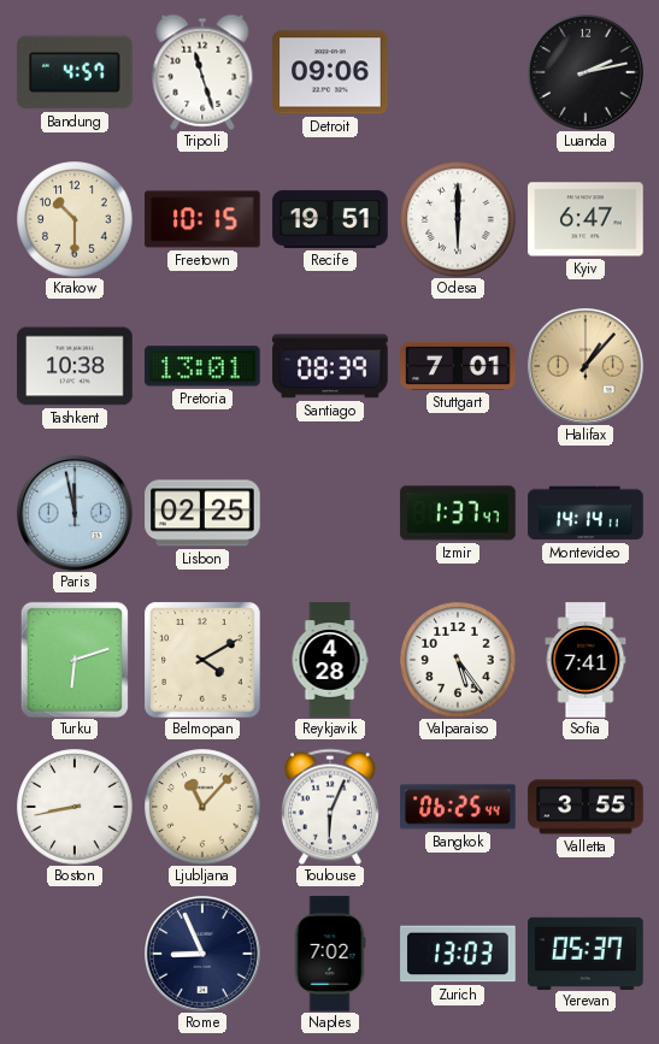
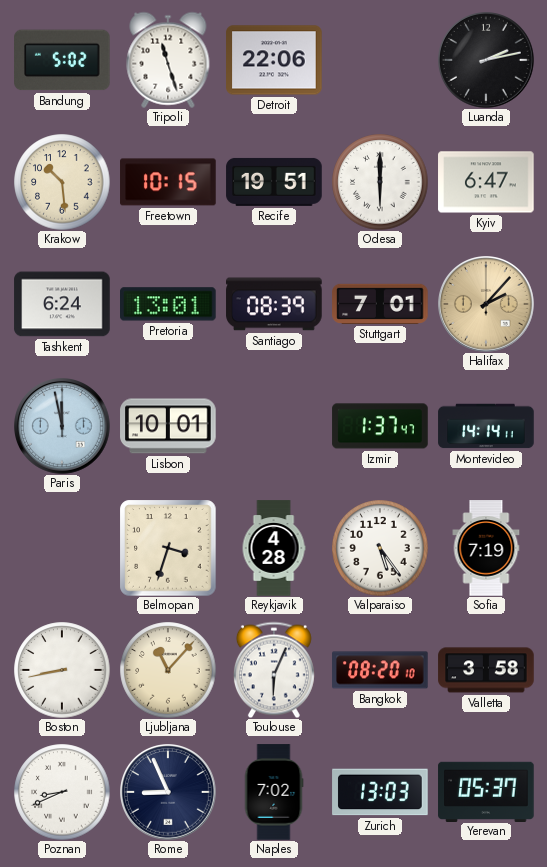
Bandung: 4:57 -> 5:02
Detroit: 09:06 -> 22:06
Krakow: 10:30 -> 10:29
Tashkent: 10:38 -> 6:24
Halifax: 1:07 -> 2:07
Lisbon: 02:25 -> 10:01
Turku: 6:12 -> none
Belmopan: 4:10 -> 3:33
Sofia: 7:41 -> 7:19
Bangkok: 06:25 -> 08:20
Valletta: 3:55 -> 3:58
Poznan: none -> 8:41
